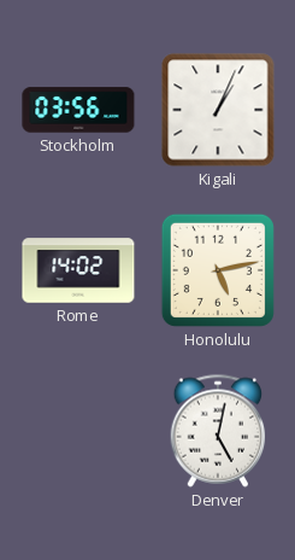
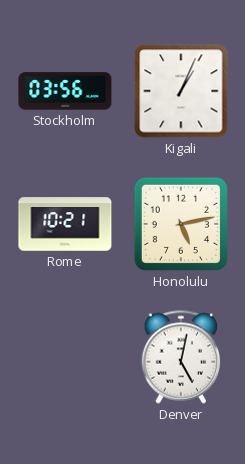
Rome: 14:02 -> 10:21
